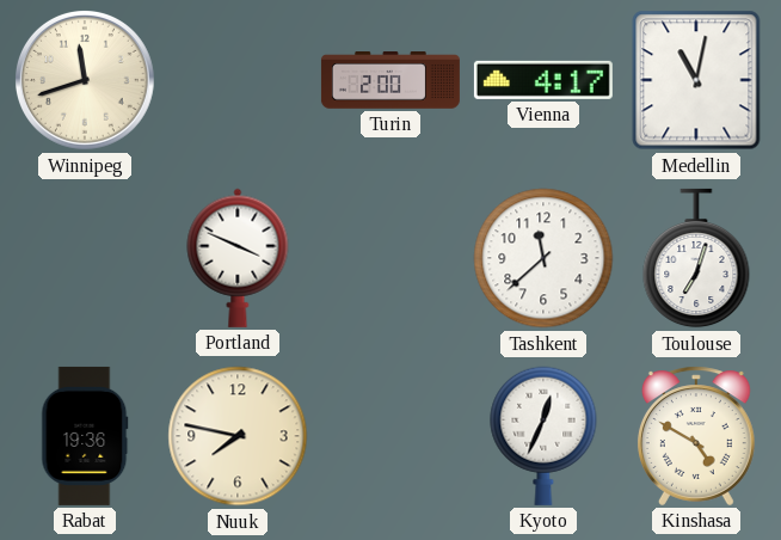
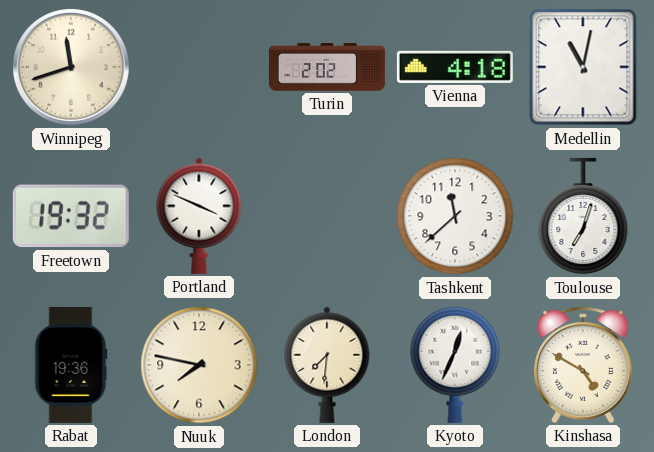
Turin: 2:00 -> 2:02
Vienna: 4:17 -> 4:18
Freetown: none -> 19:32
London: none -> 7:31
